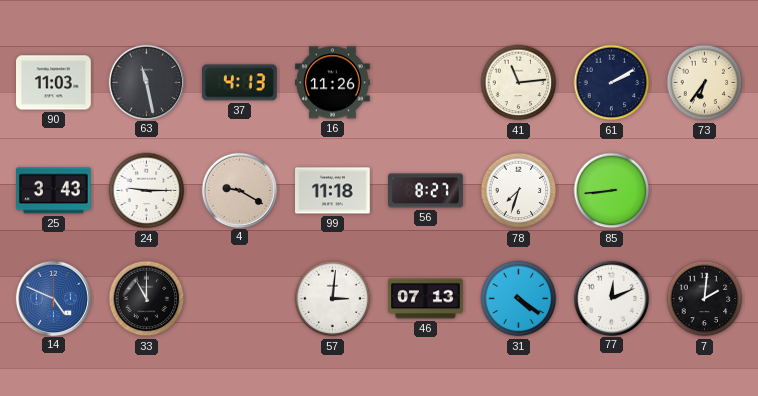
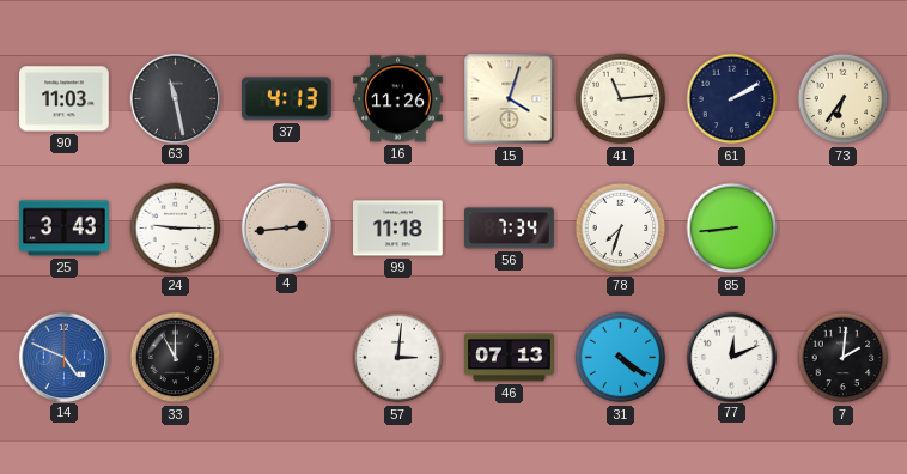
15: none -> 4:03
4: 9:20 -> 2:44
56: 8:27 -> 7:34
